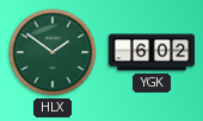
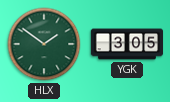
YGK: 6:02 -> 3:05
